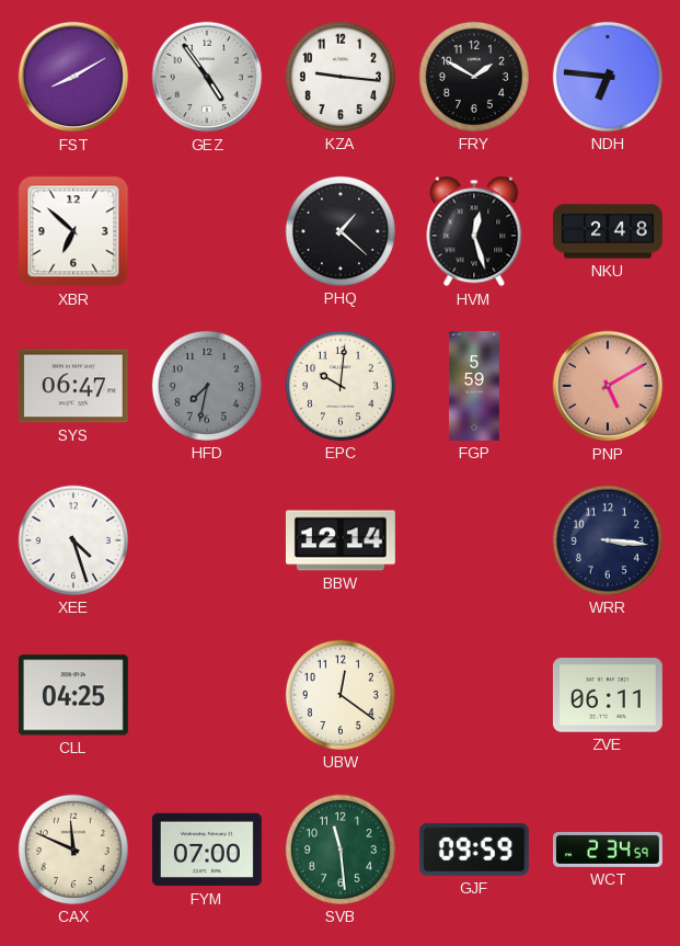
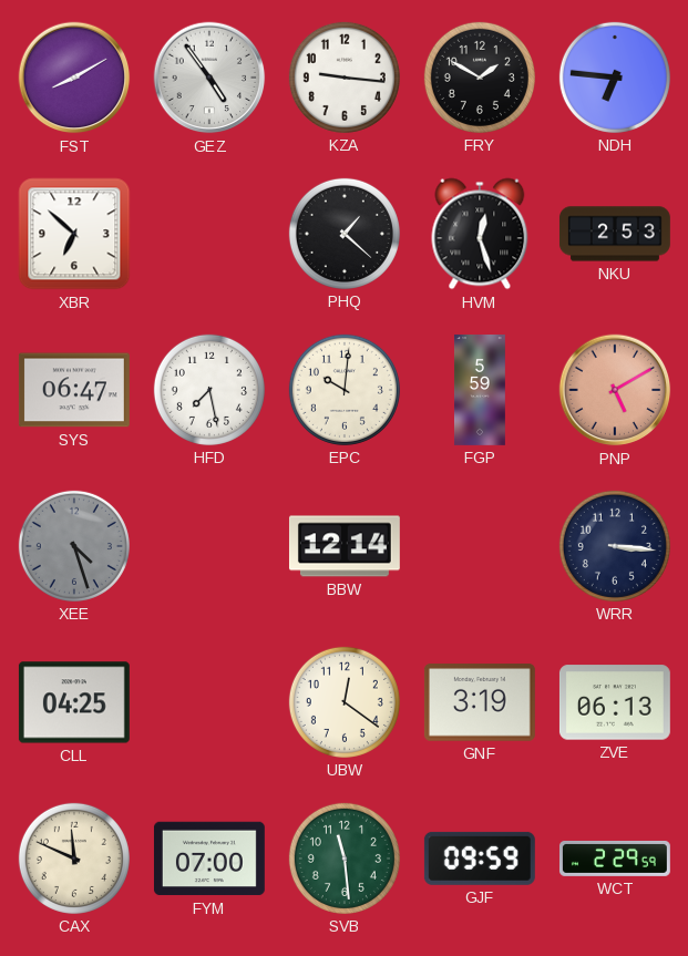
NKU: 2:48 -> 2:53
HFD: 7:32 -> 7:28
HFD dial: grey -> white
XEE dial: white -> grey
GNF: none -> 3:19
ZVE: 06:11 -> 06:13
WCT: 2:34 -> 2:29
